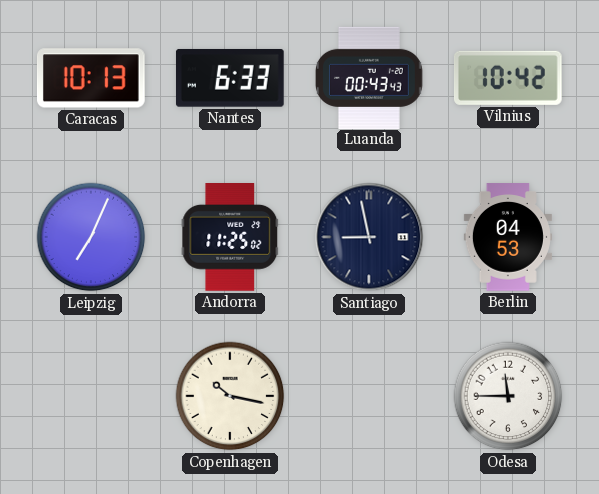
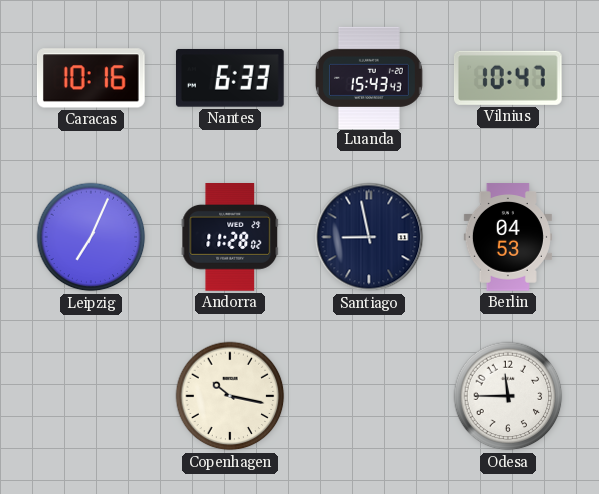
Caracas: 10:13 -> 10:16
Luanda: 00:43 -> 15:43
Vilnius: 10:42 -> 10:47
Andorra: 11:25 -> 11:28
